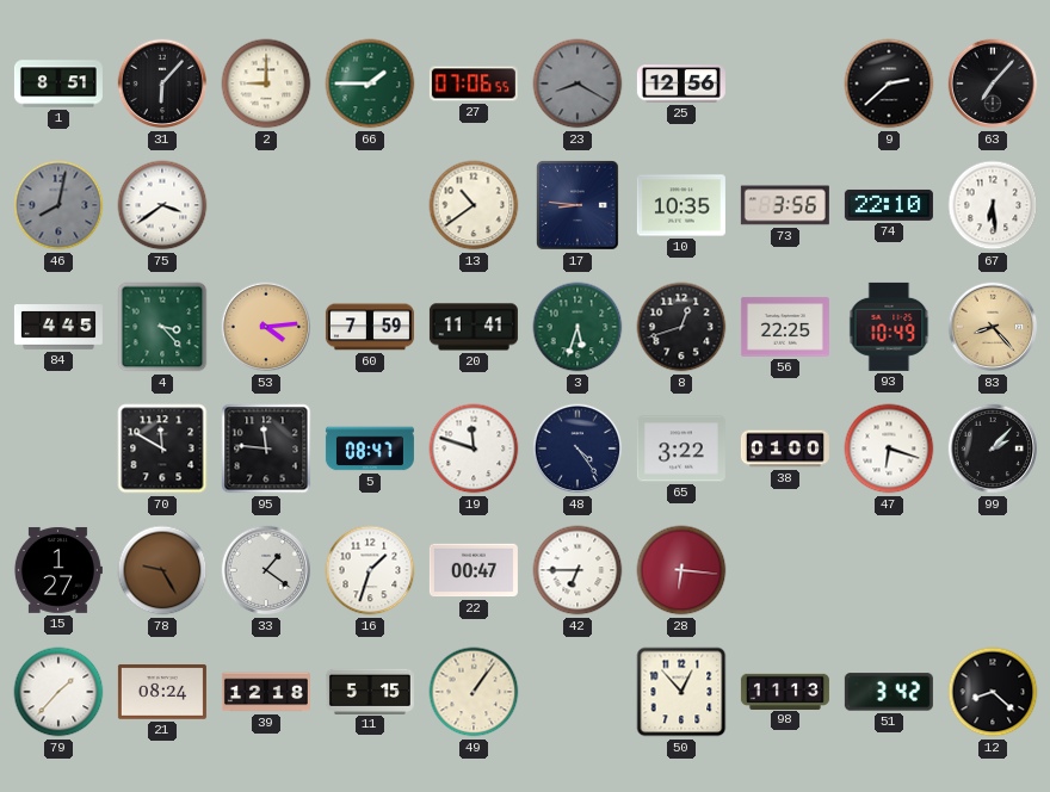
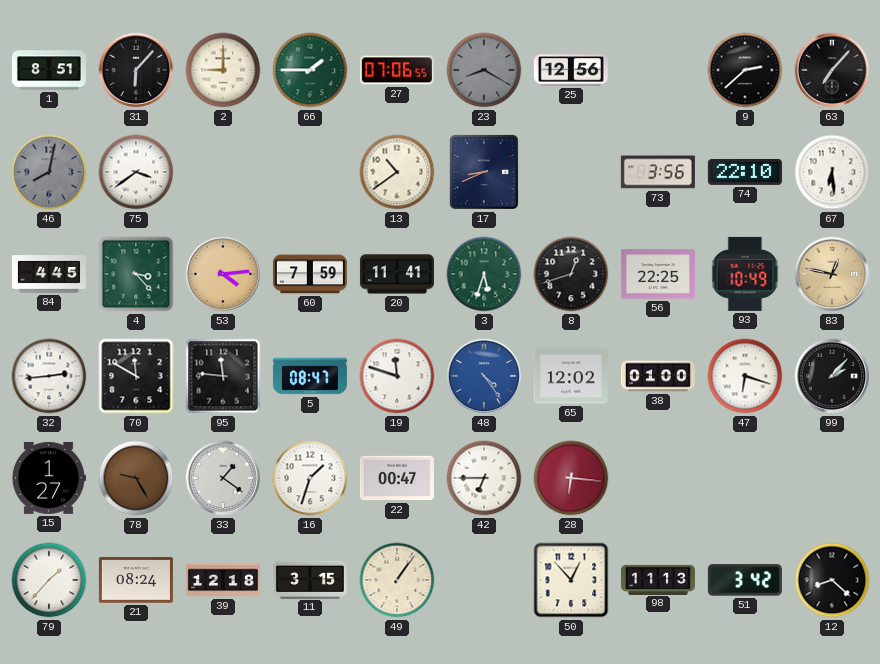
17: 8:46 -> 8:41
10: 10:35 -> none
83: 8:23 -> 12:47
32: none -> 2:44
48 dial: navy -> blue
65: 3:22 -> 12:02
11: 5:15 -> 3:15
